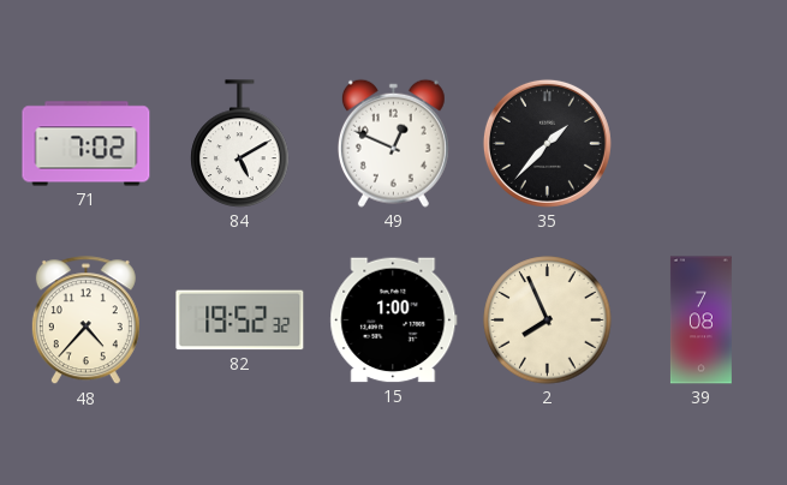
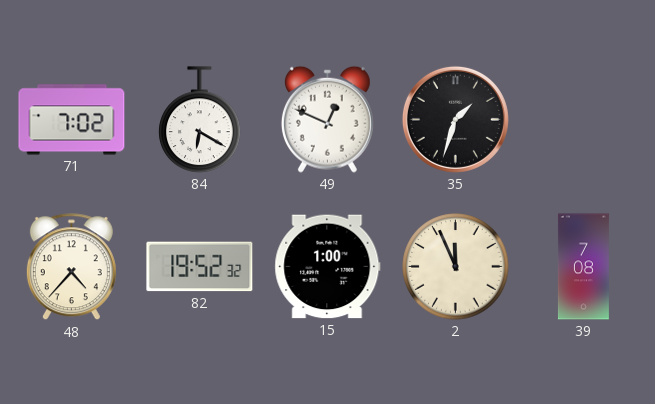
84: 5:10 -> 6:20
35: 1:37 -> 1:33
2: 7:56 -> 11:56
